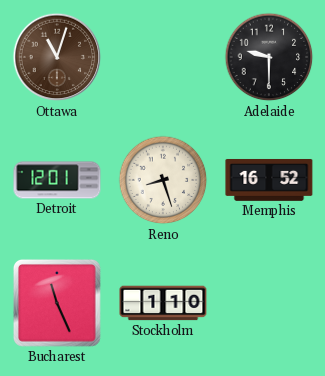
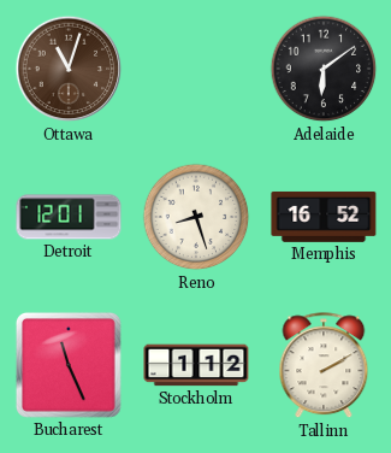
Adelaide: 9:30 -> 6:09
Stockholm: 1:10 -> 1:12
Tallinn: none -> 2:10
